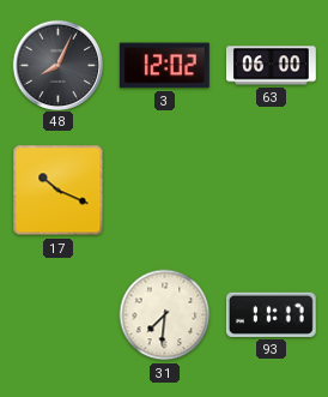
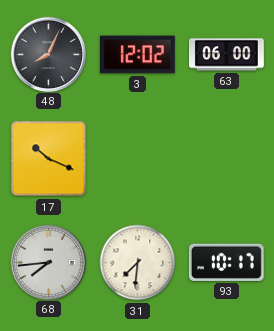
68: none -> 7:44
93: 11:17 -> 10:17
